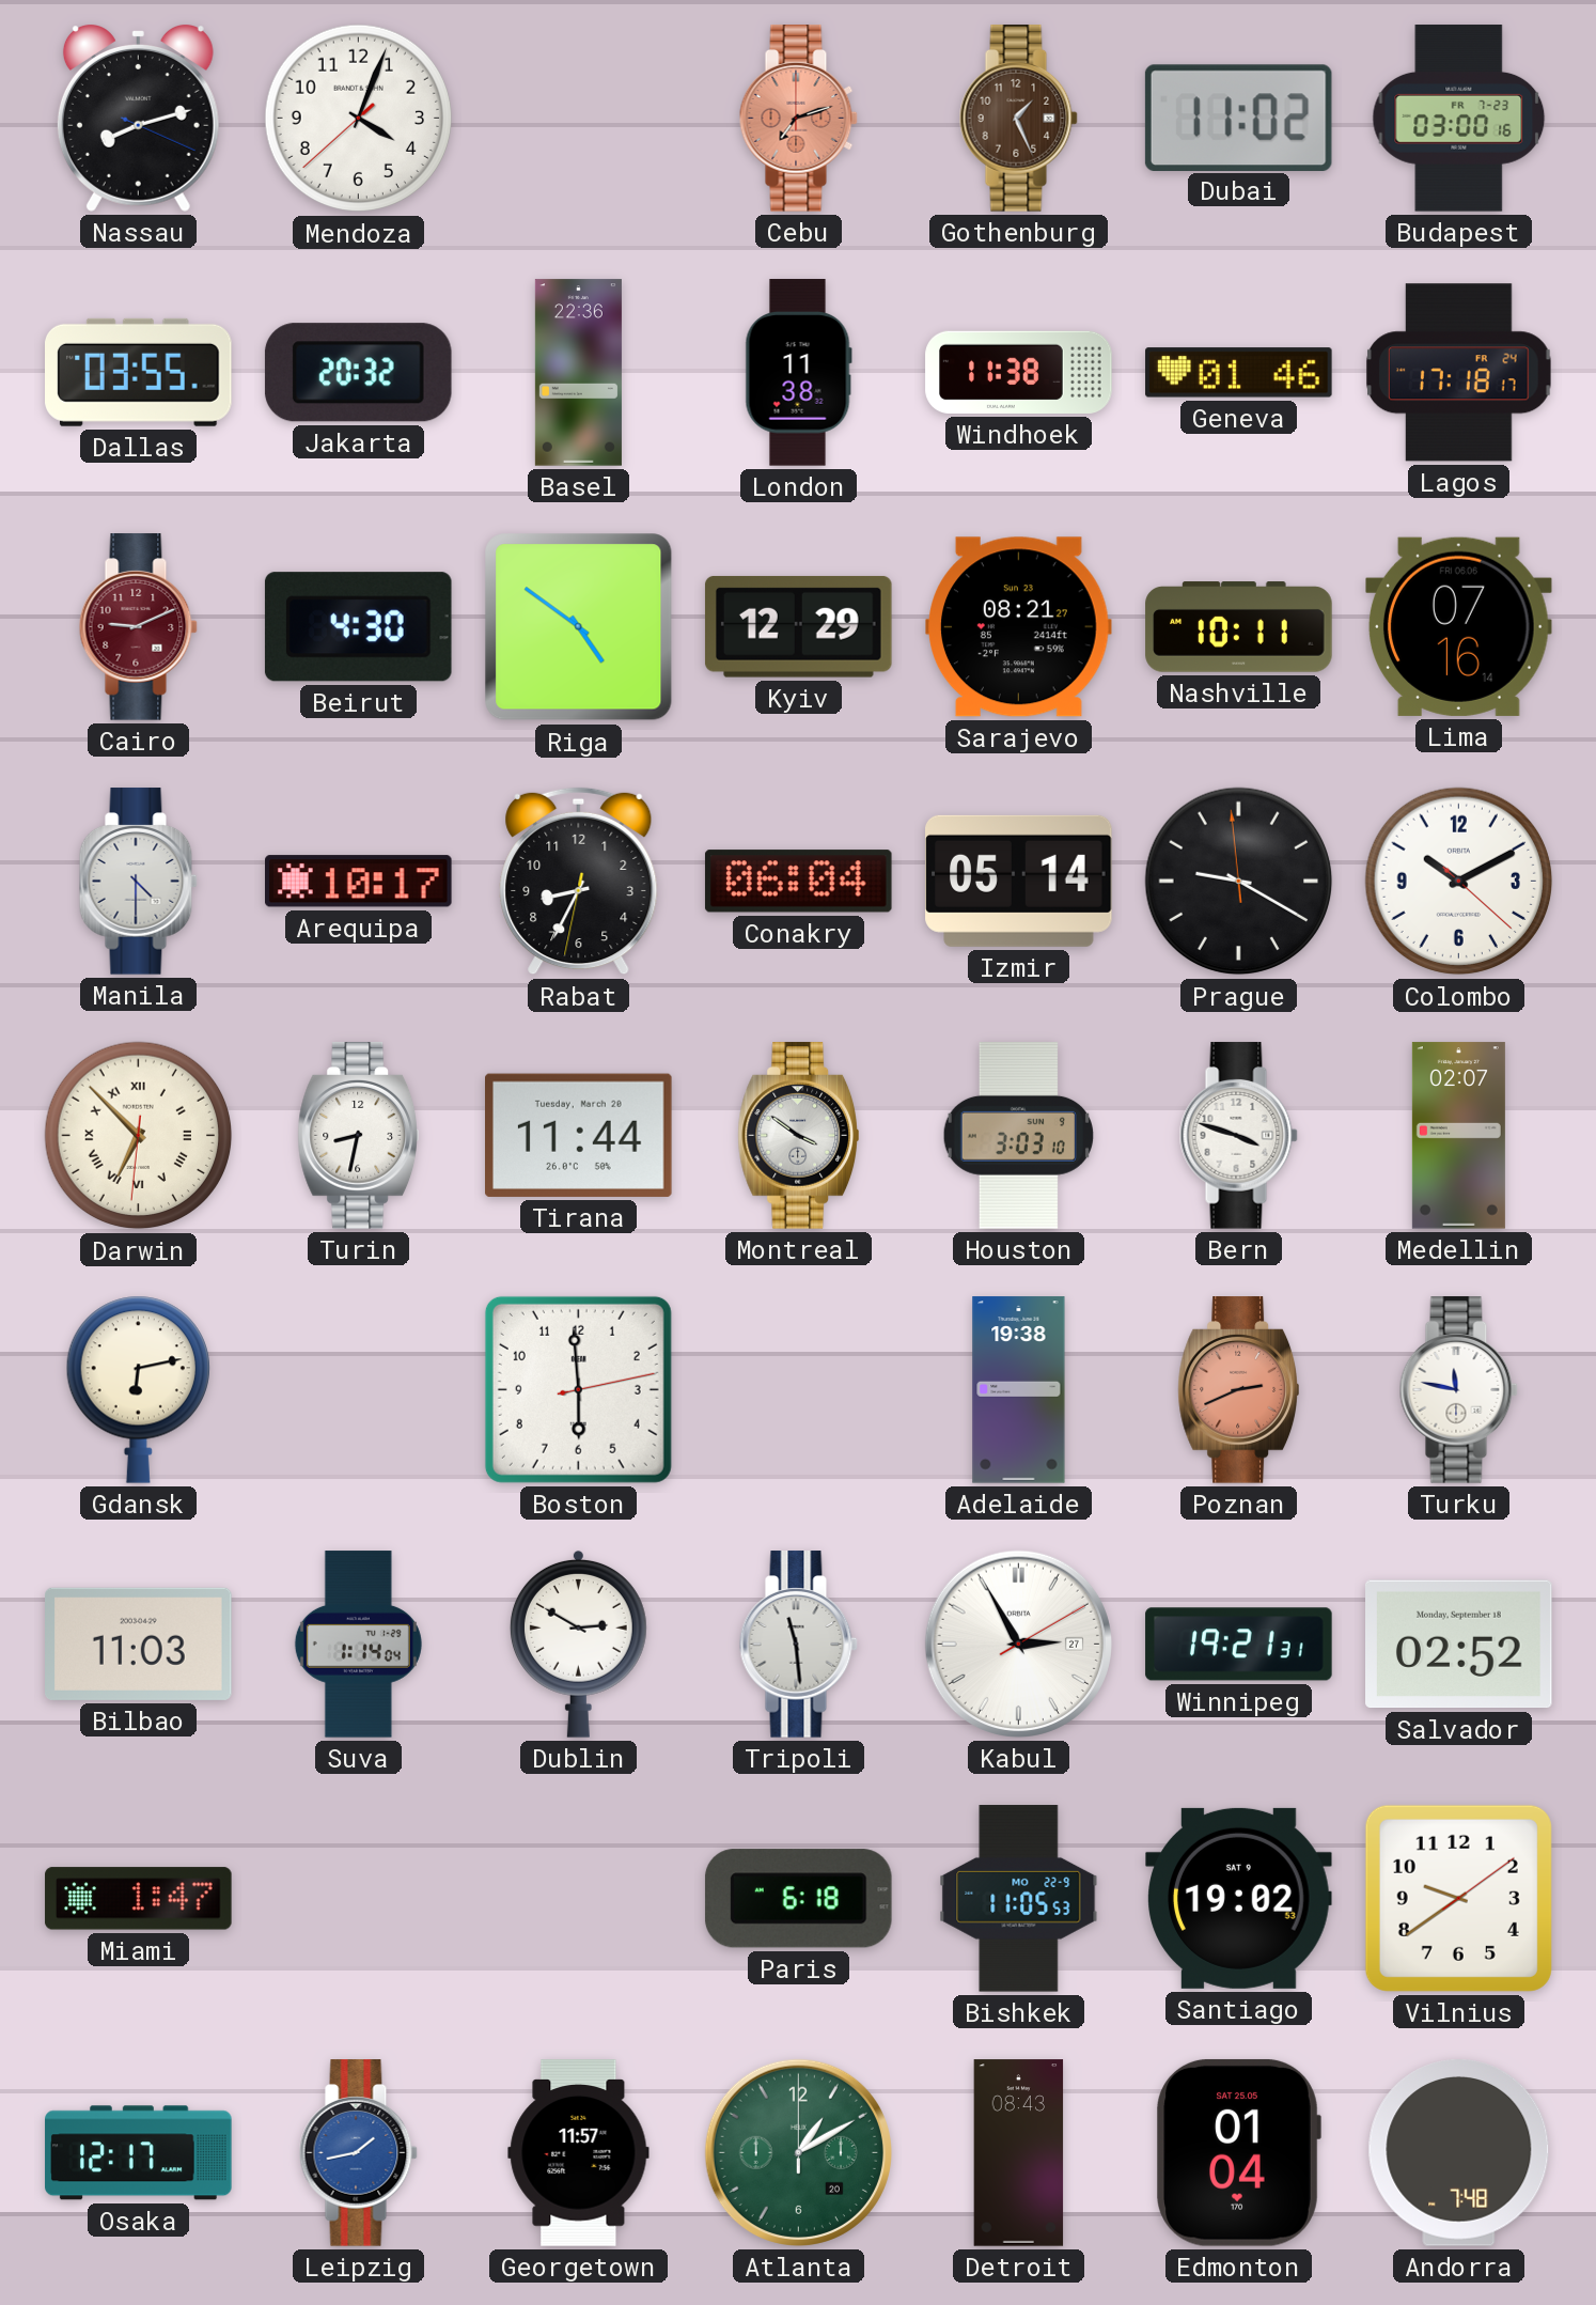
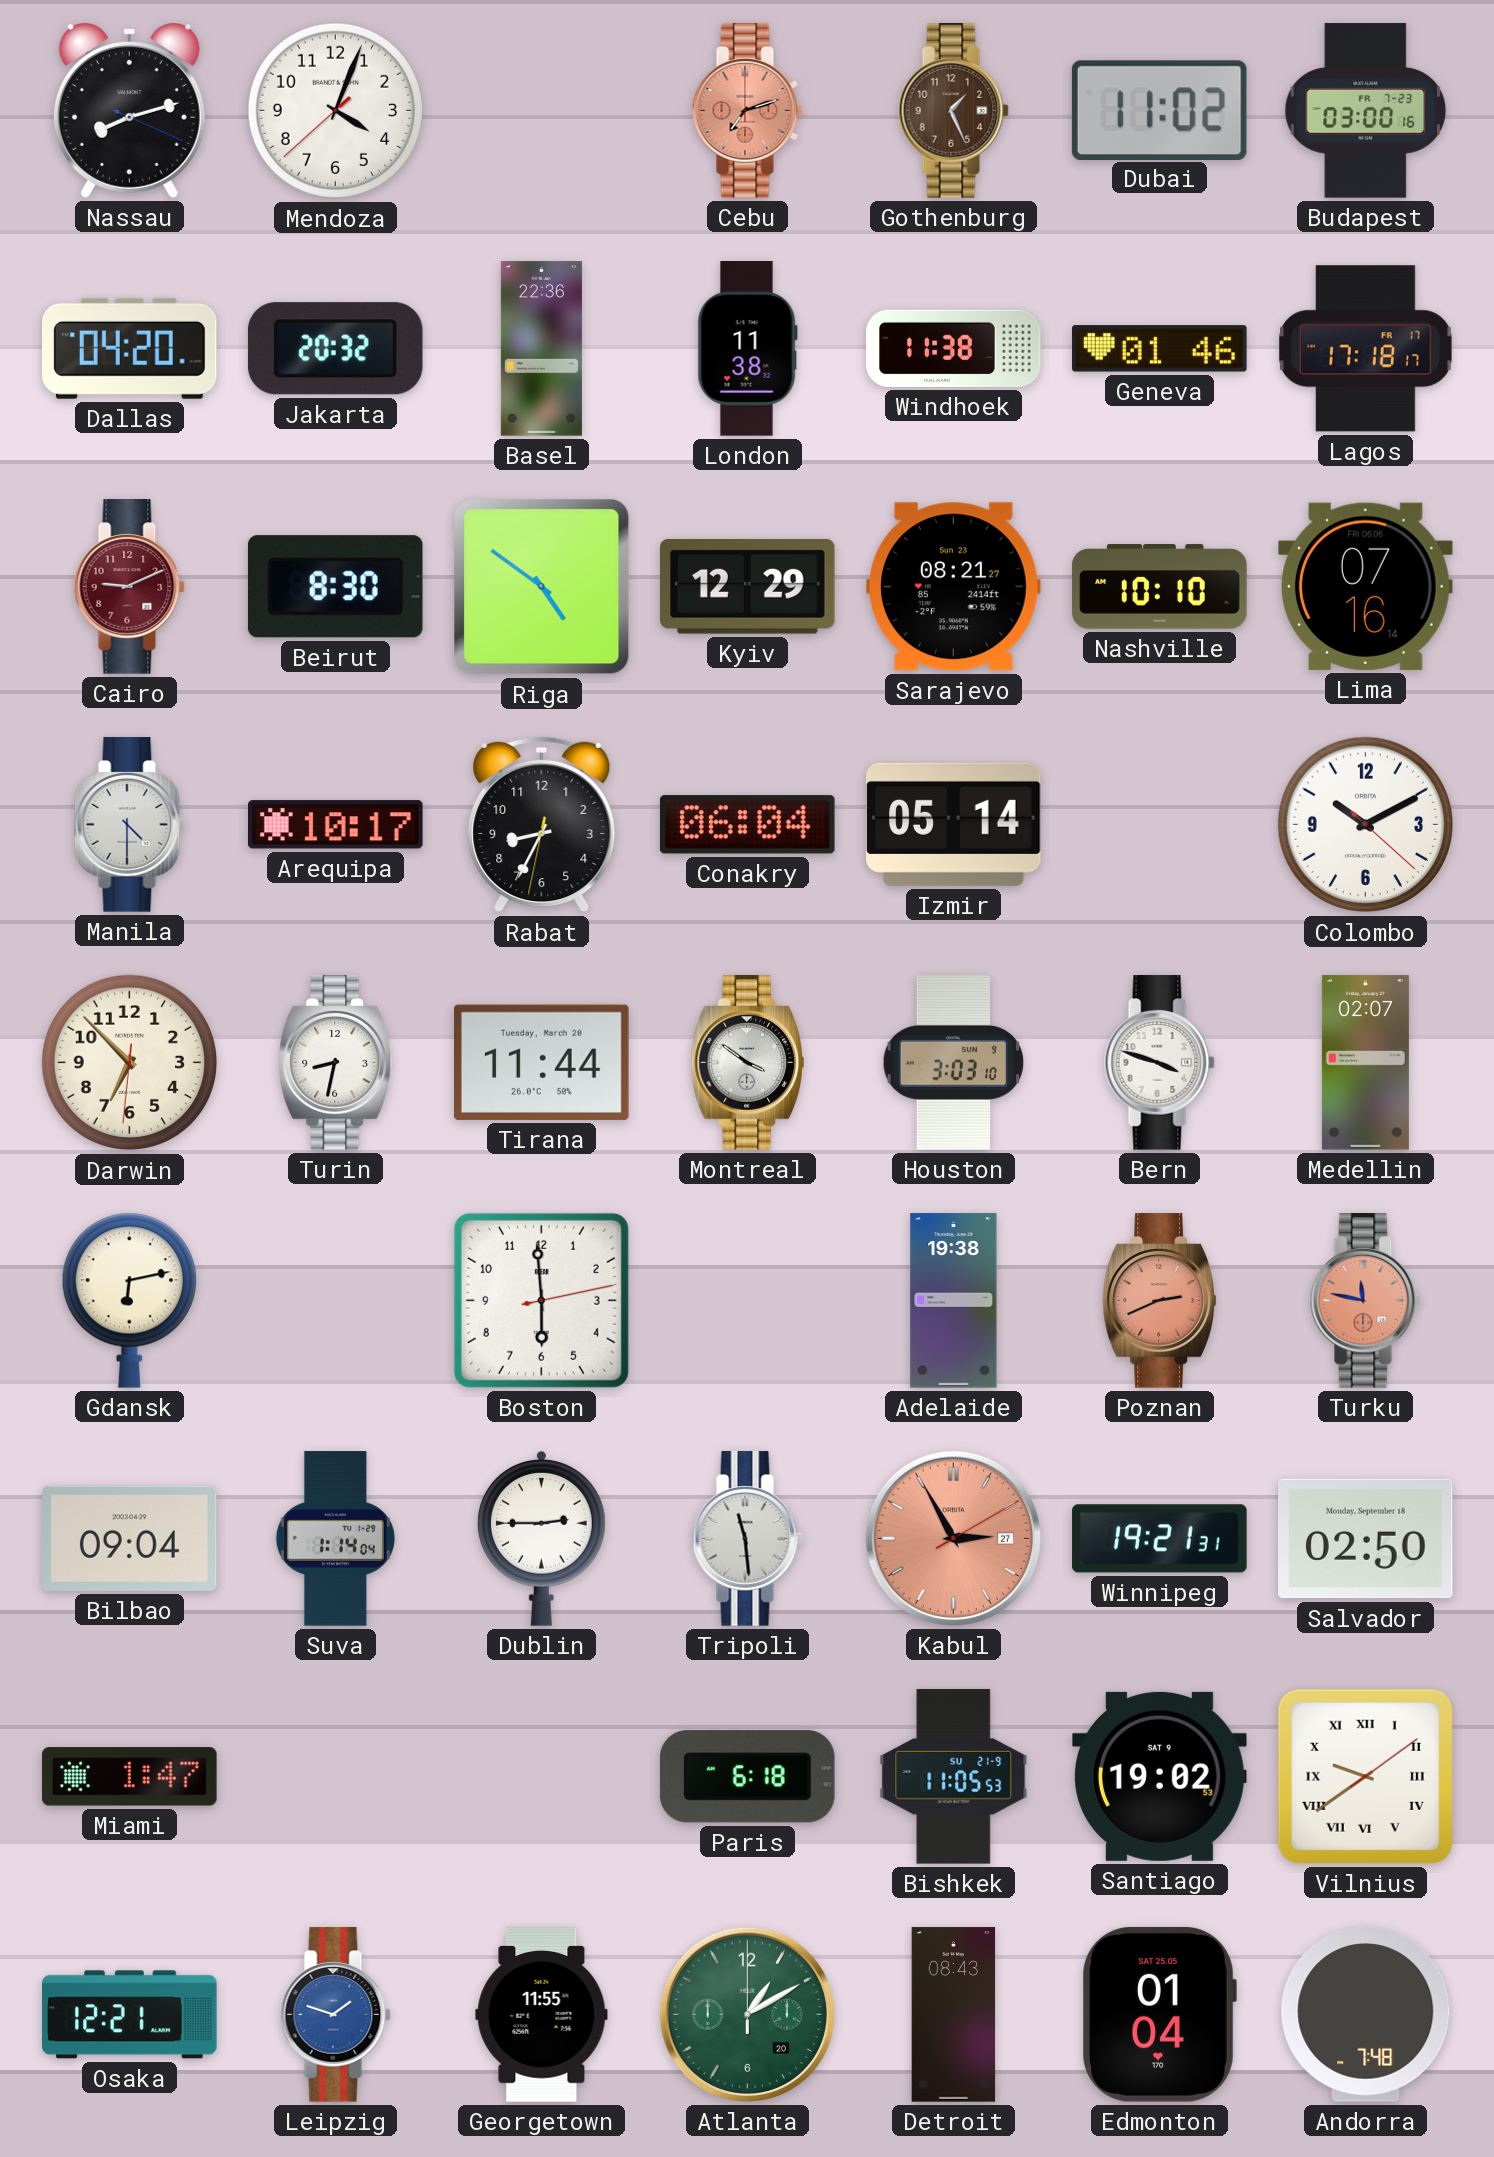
Dallas: 03:55 -> 04:20
Lagos date: FR 24 -> FR 17
Beirut: 4:30 -> 8:30
Nashville: 10:11 -> 10:10
Prague: 9:19 -> none
Darwin numerals: Roman -> Arabic
Turku dial: white -> salmon
Bilbao: 11:03 -> 09:04
Dublin: 2:50 -> 2:45
Kabul dial: white -> salmon
Salvador: 02:52 -> 02:50
Bishkek date: MO 22-9 -> SU 21-9
Vilnius numerals: Arabic -> Roman
Osaka: 12:17 -> 12:21
Leipzig: 1:43 -> 1:48
Georgetown: 11:57 -> 11:55
